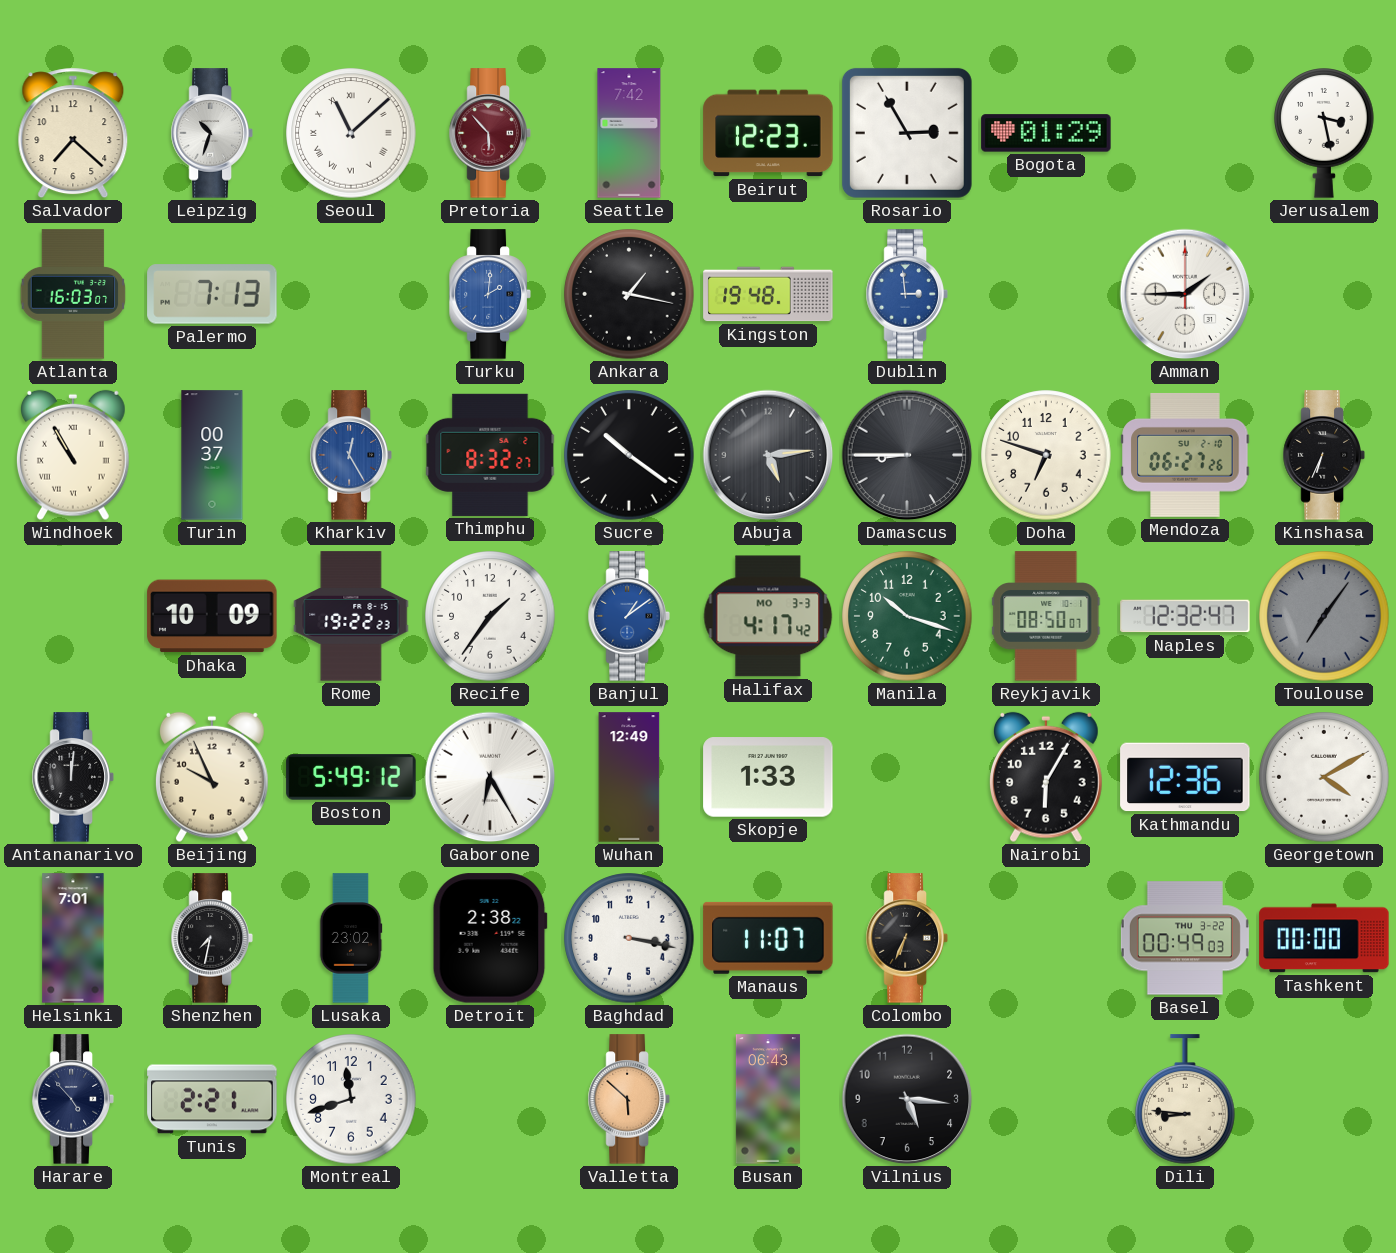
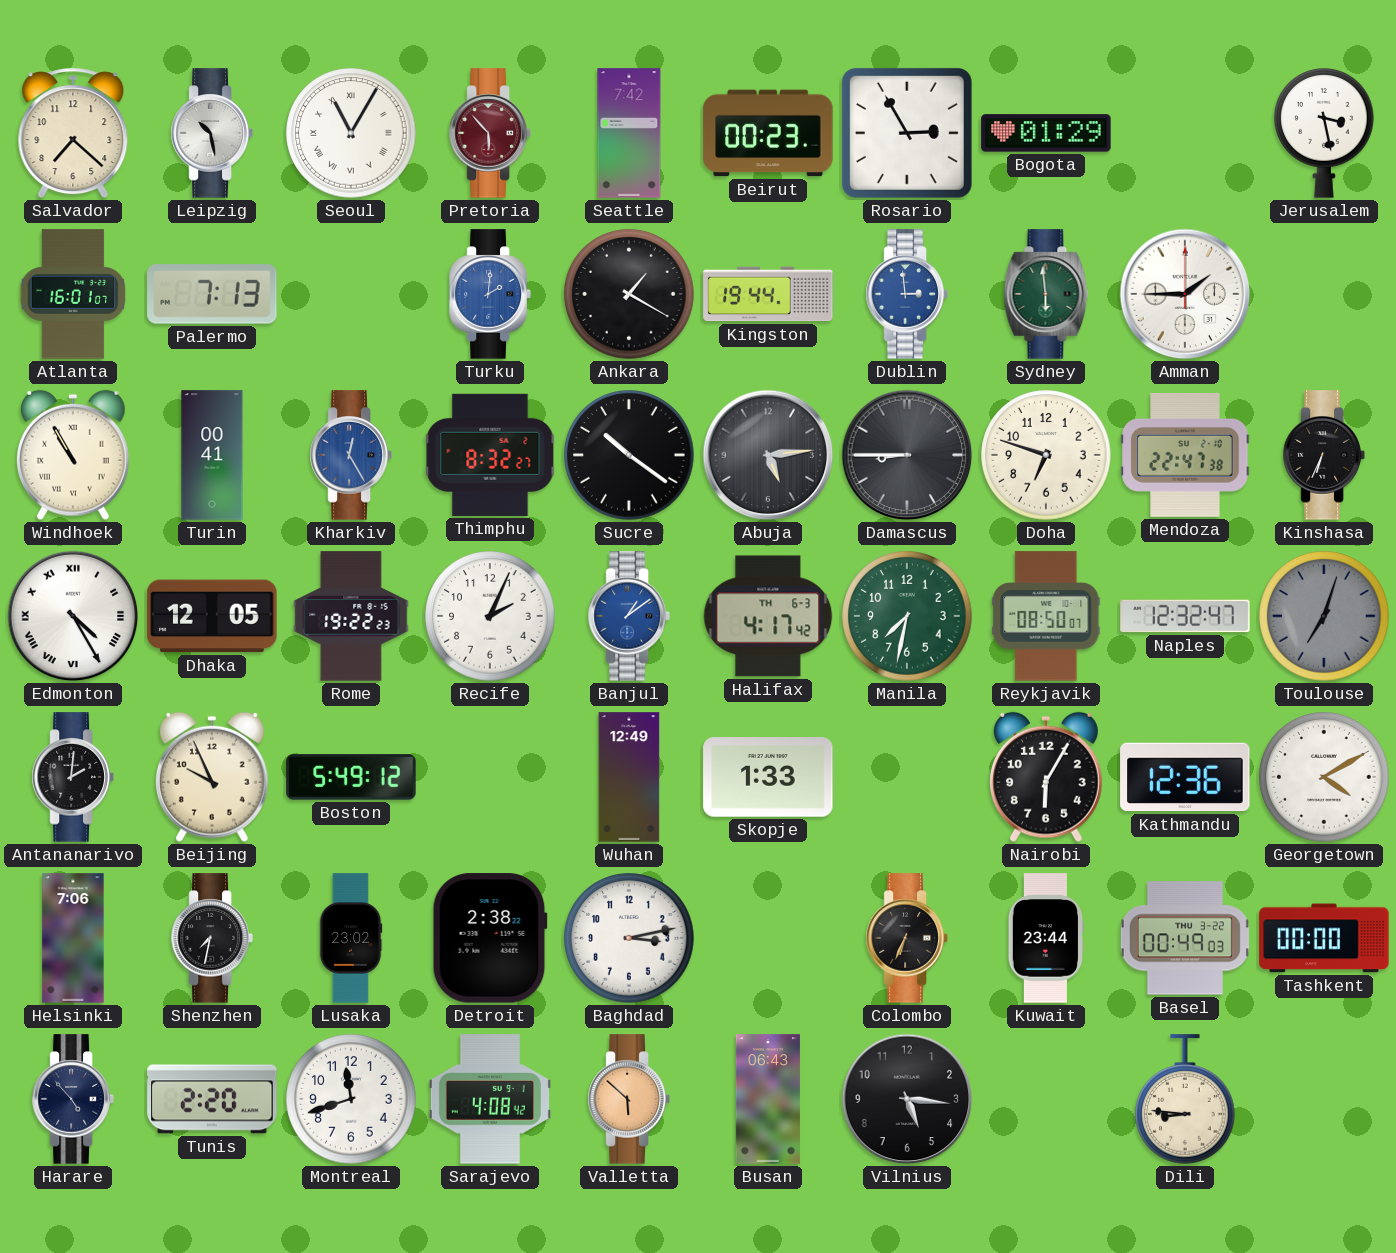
Leipzig: 10:33 -> 10:28
Seoul: 11:08 -> 11:05
Beirut: 12:23 -> 00:23
Atlanta: 16:03 -> 16:01
Ankara: 1:17 -> 1:20
Kingston: 19:48 -> 19:44
Sydney: none -> 5:59
Turin: 00:37 -> 00:41
Mendoza: 06:27 -> 22:47
Edmonton: none -> 4:25
Dhaka: 10:09 -> 12:05
Recife: 1:36 -> 2:04
Halifax date: MO 3-3 -> TH 6-3
Manila: 10:18 -> 7:32
Toulouse: 7:06 -> 7:03
Antananarivo: 12:01 -> 2:01
Gaborone: 6:25 -> none
Helsinki: 7:01 -> 7:06
Baghdad: 3:17 -> 3:13
Manaus: 11:07 -> none
Kuwait: none -> 23:44
Tunis: 2:21 -> 2:20
Sarajevo: none -> 4:08
